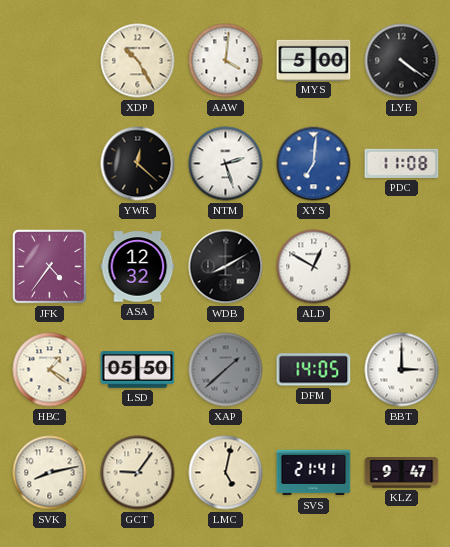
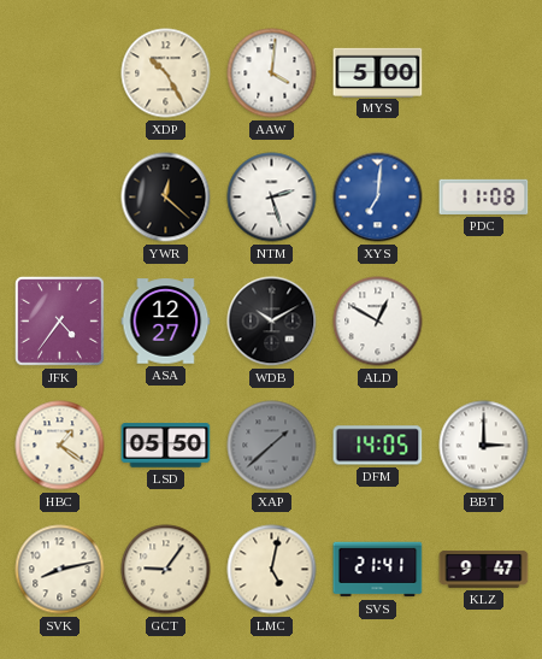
LYE: 4:21 -> none
ASA: 12:32 -> 12:27
WDB: 8:10 -> 10:10
